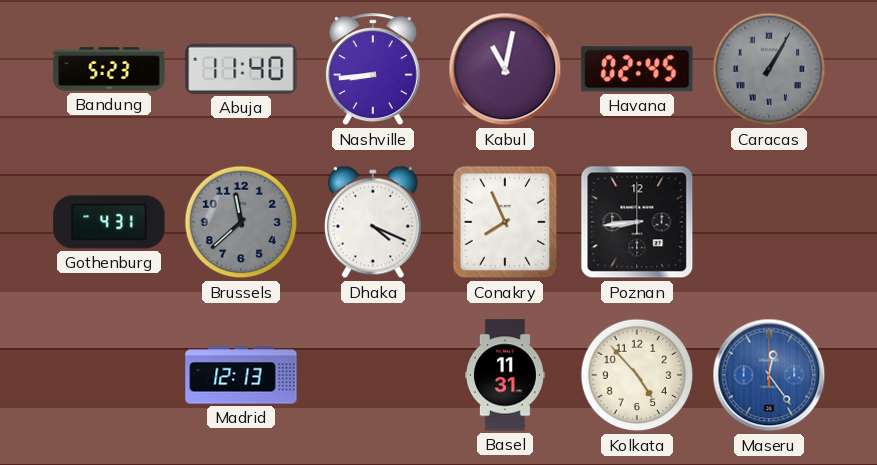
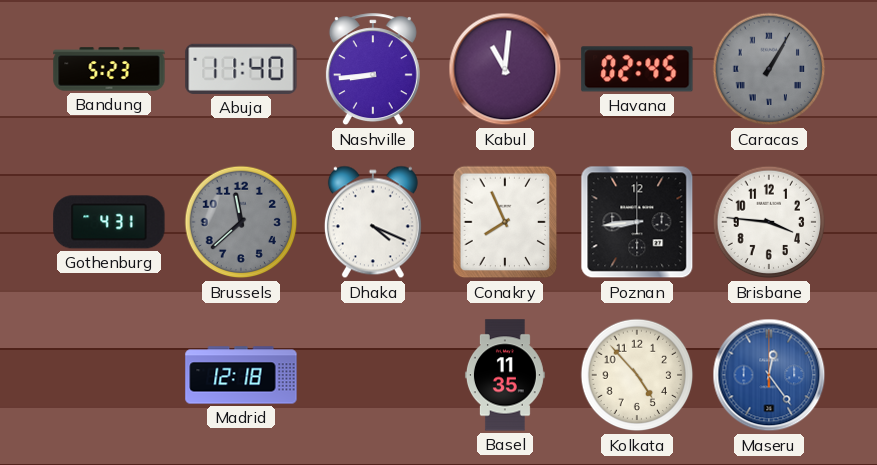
Kabul: 11:02 -> 11:01
Brisbane: none -> 3:46
Madrid: 12:13 -> 12:18
Basel: 11:31 -> 11:35
